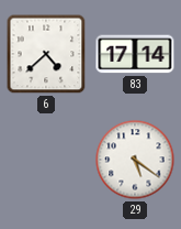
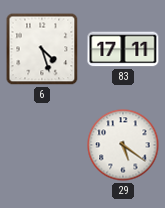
6: 4:38 -> 4:27
83: 17:14 -> 17:11
